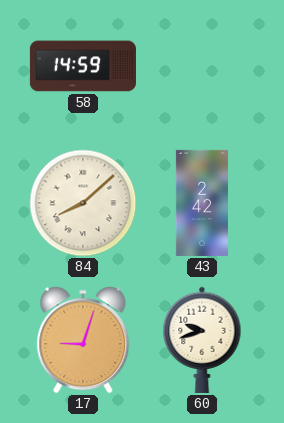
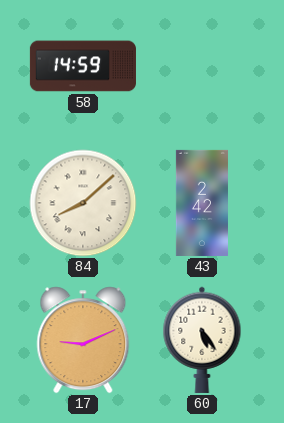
17: 9:03 -> 9:11
60: 9:42 -> 5:24
